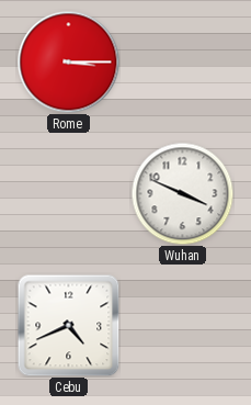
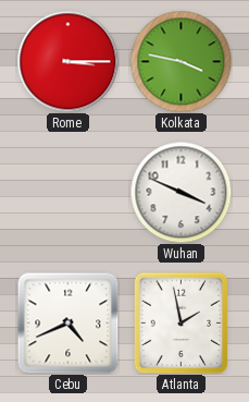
Kolkata: none -> 3:47
Atlanta: none -> 1:58
